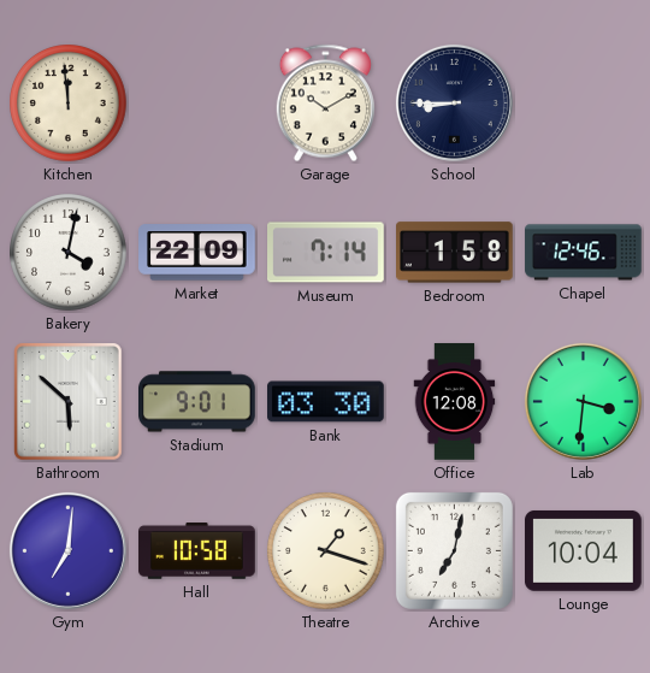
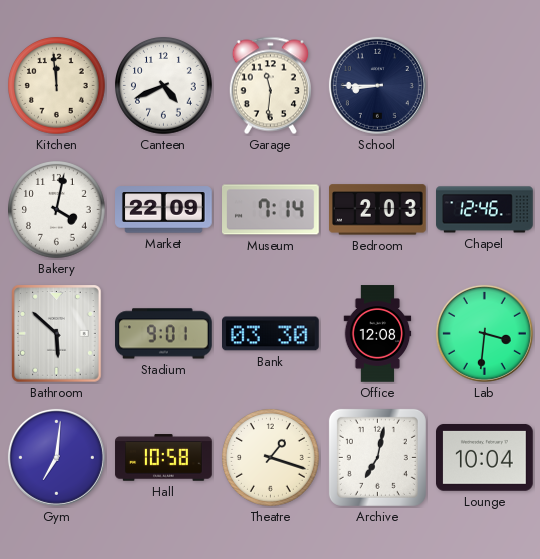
Canteen: none -> 4:41
Garage: 10:10 -> 11:31
Bedroom: 1:58 -> 2:03
